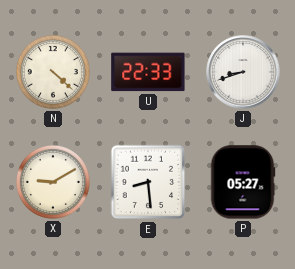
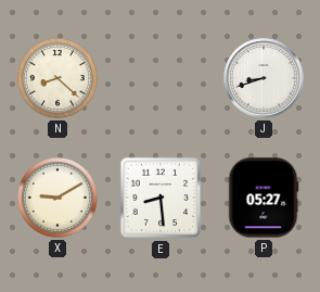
N: 4:22 -> 8:22
U: 22:33 -> none
